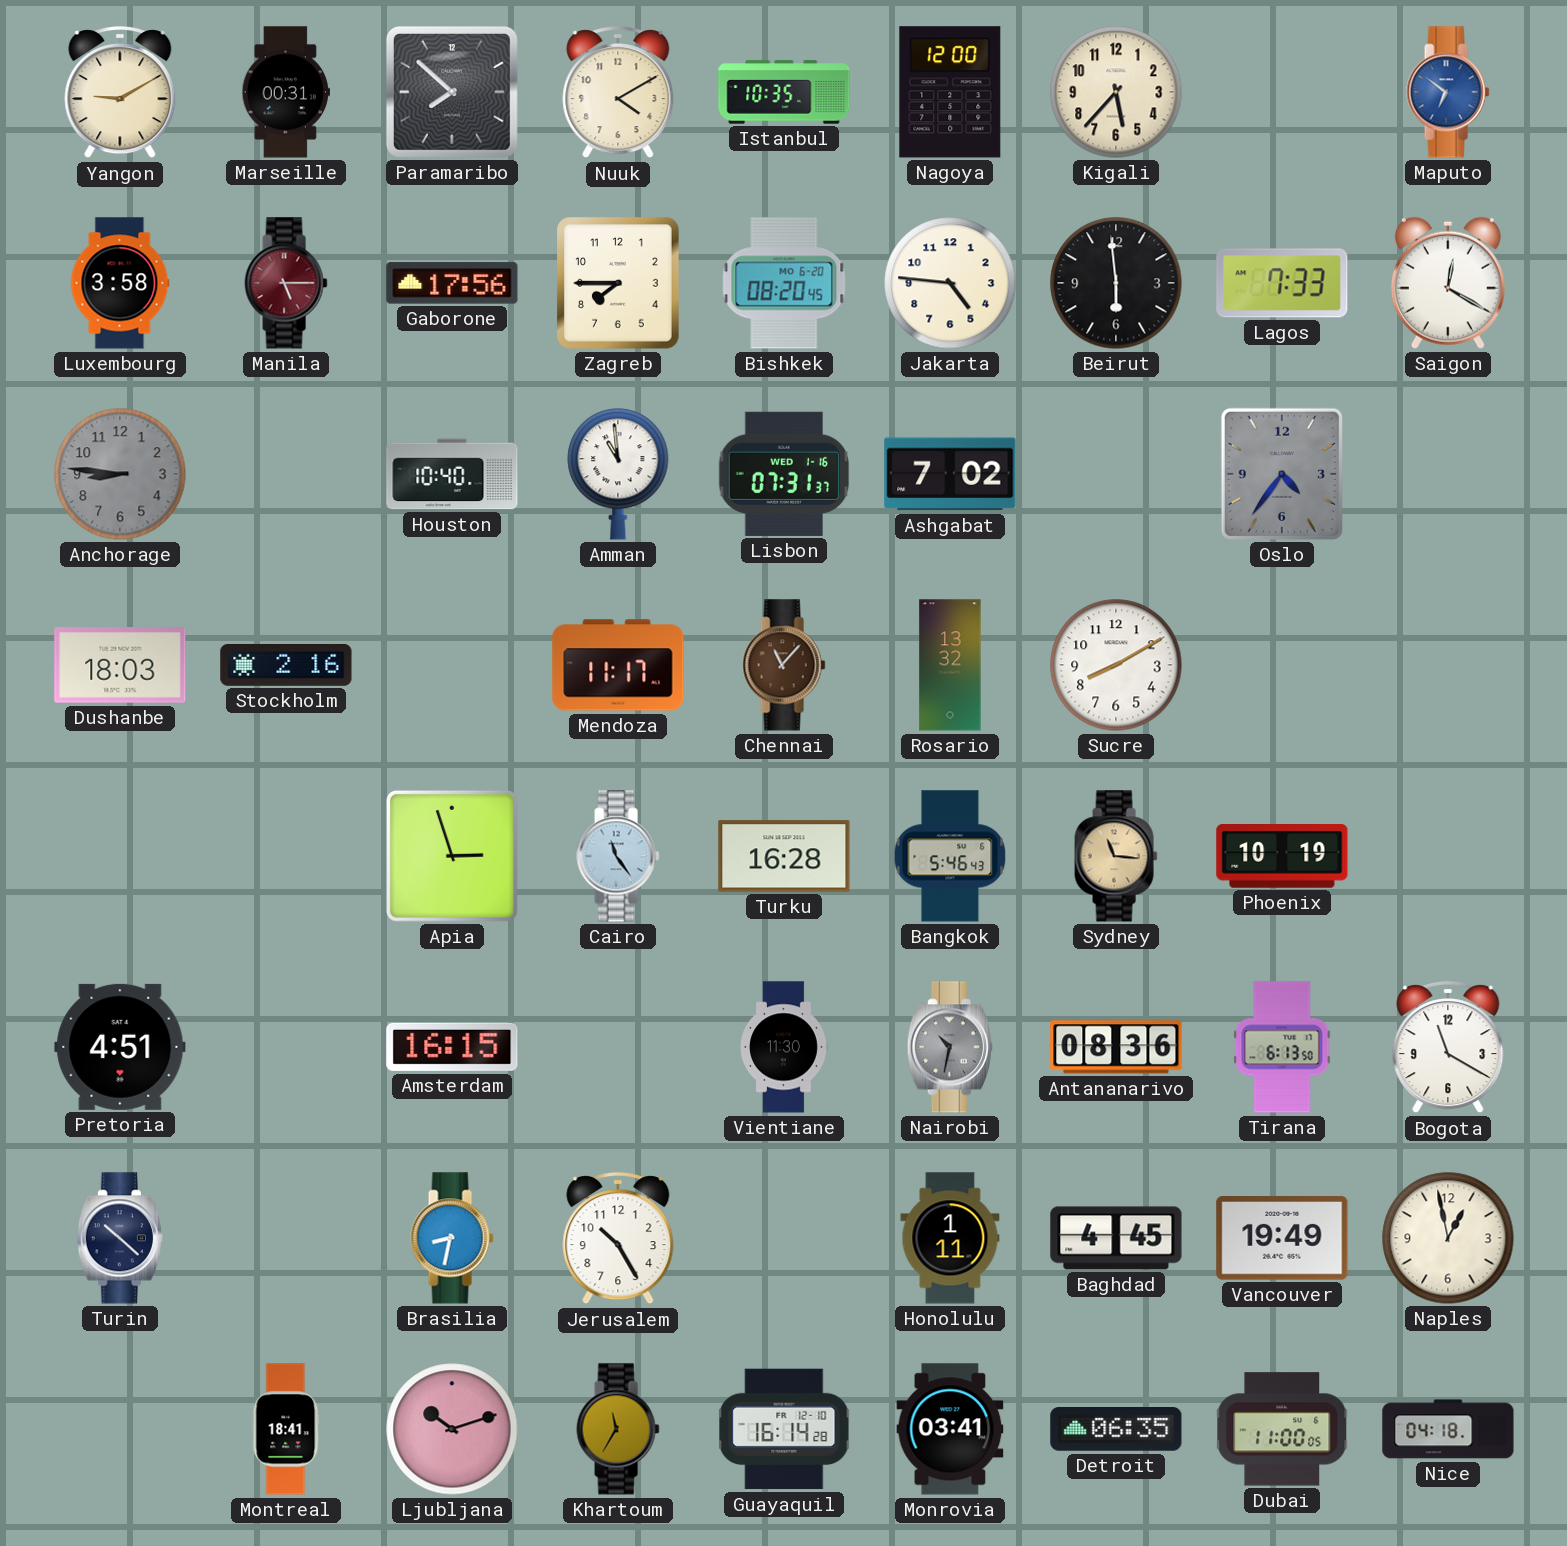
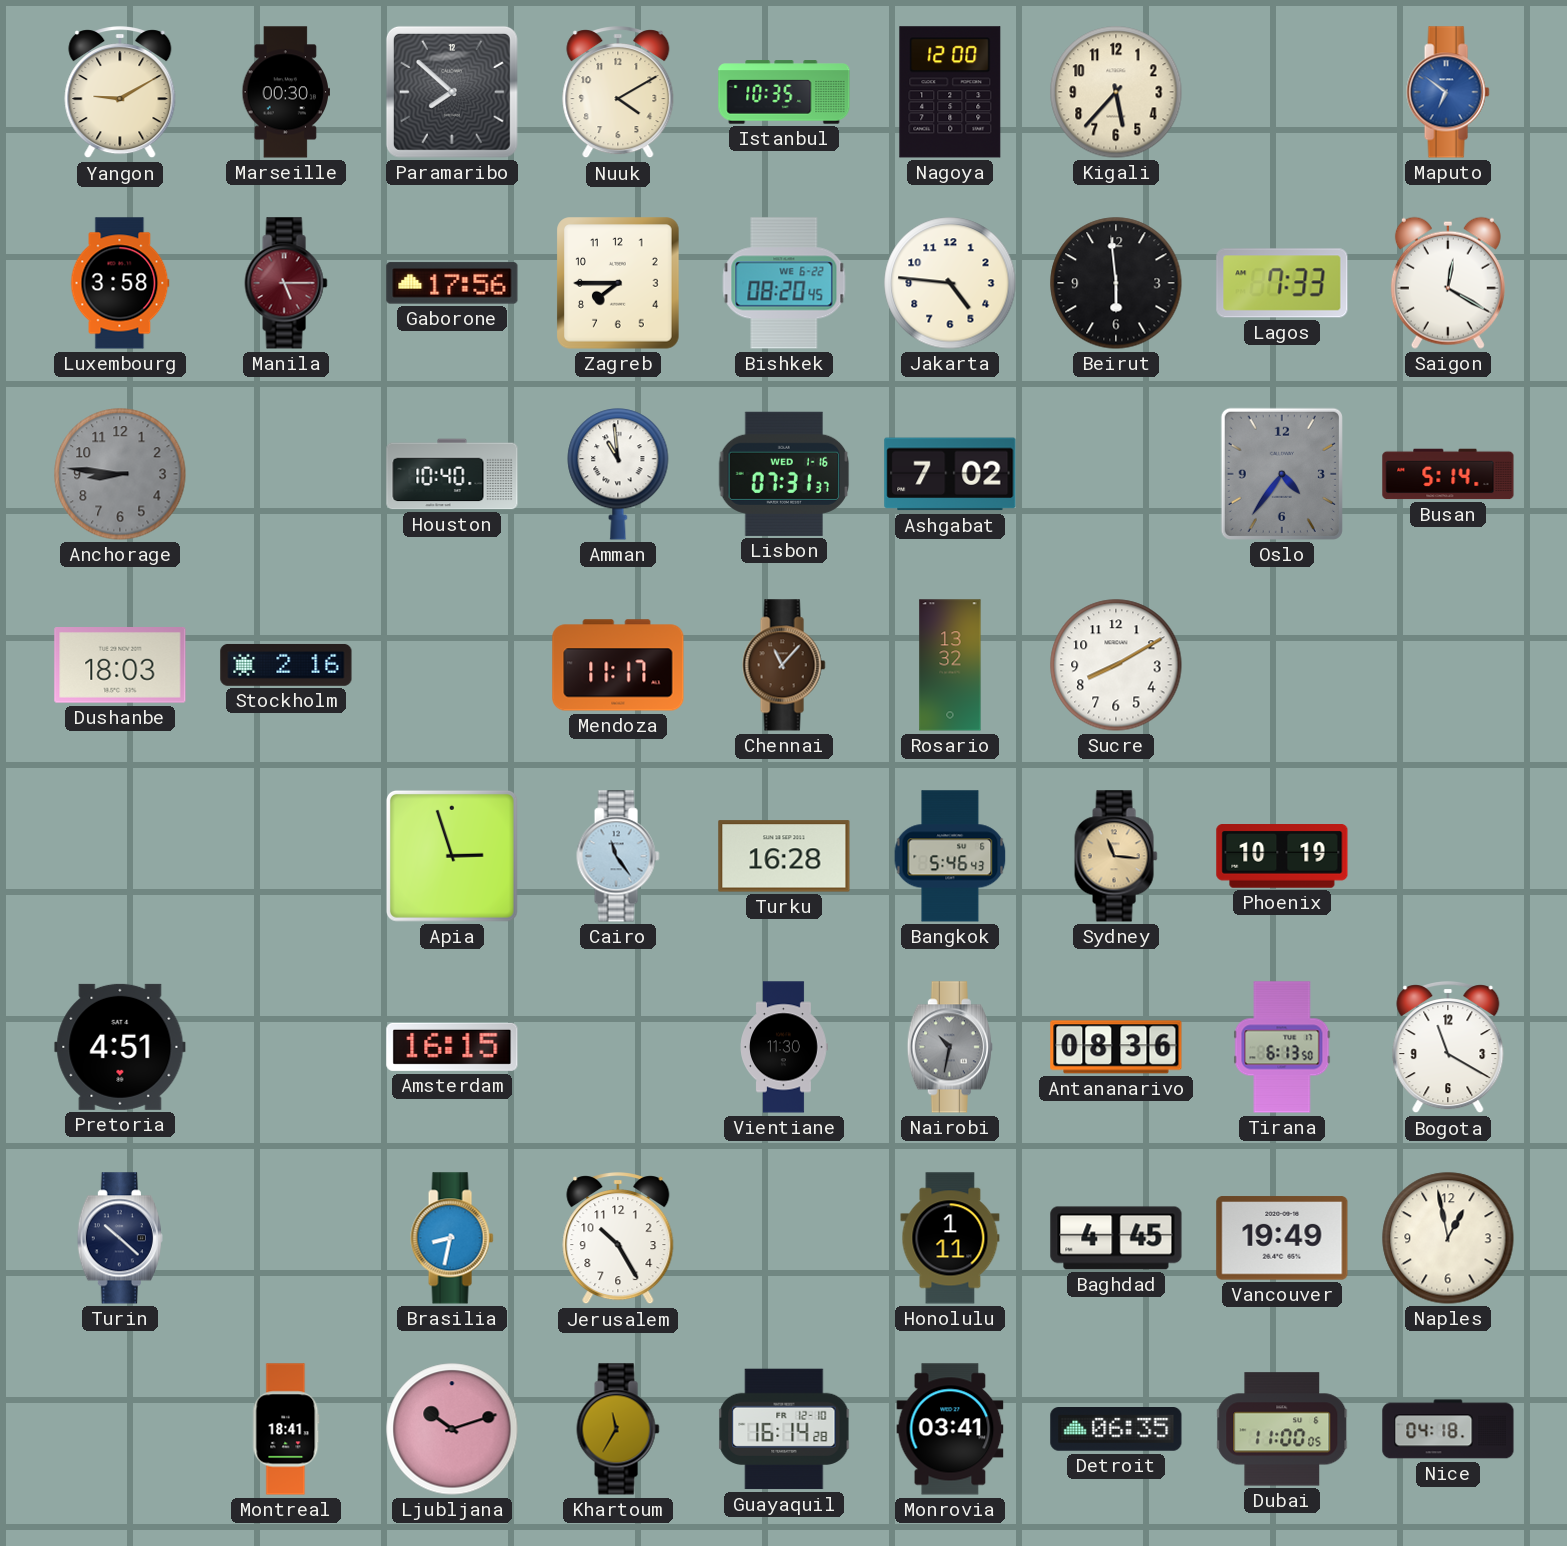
Marseille: 00:31 -> 00:30
Bishkek date: MO 6-20 -> WE 6-22
Busan: none -> 5:14
